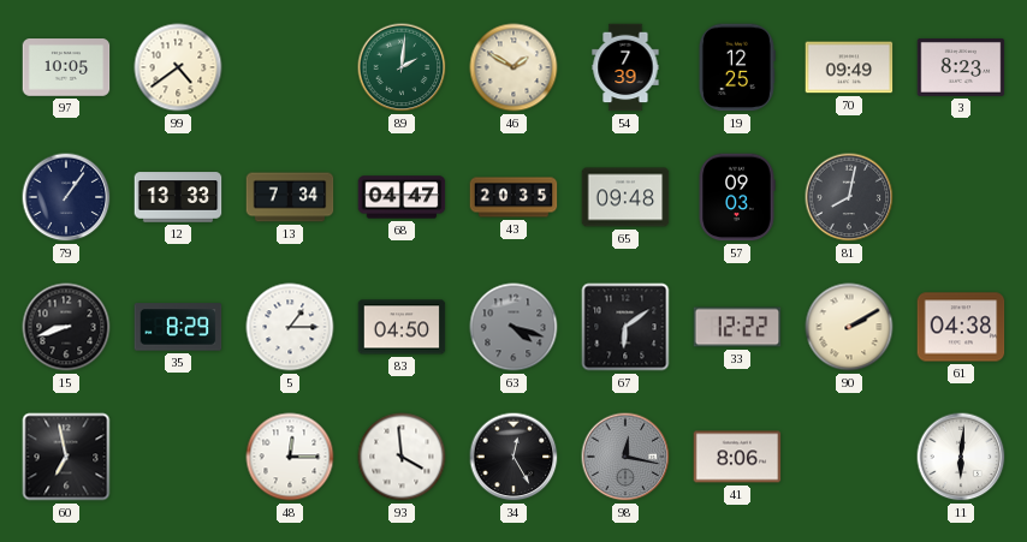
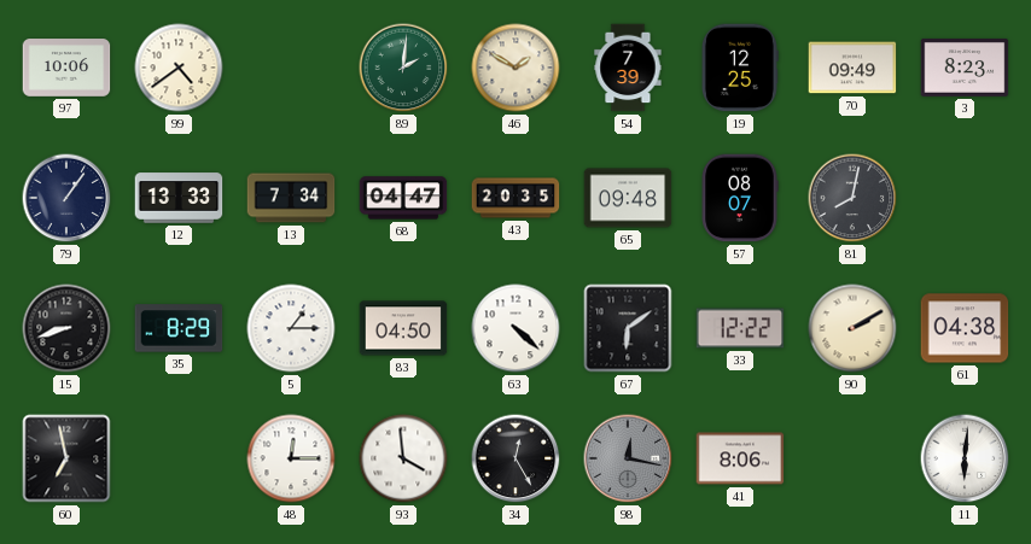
97: 10:05 -> 10:06
57: 09:03 -> 08:07
63: 4:18 -> 4:22
63 dial: grey -> white
